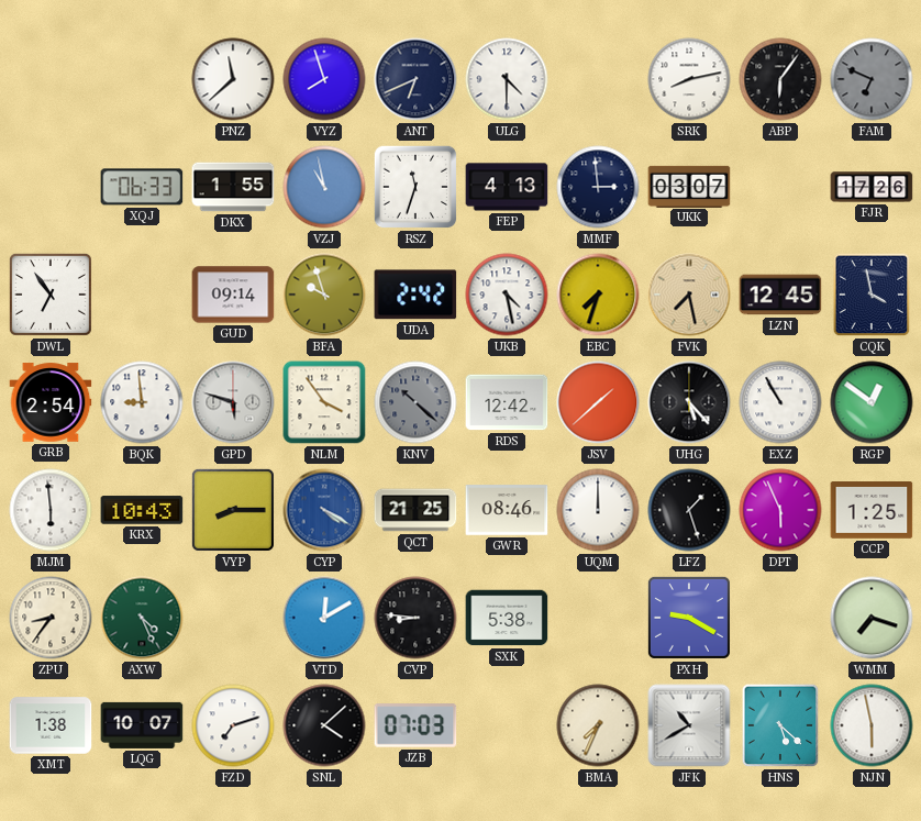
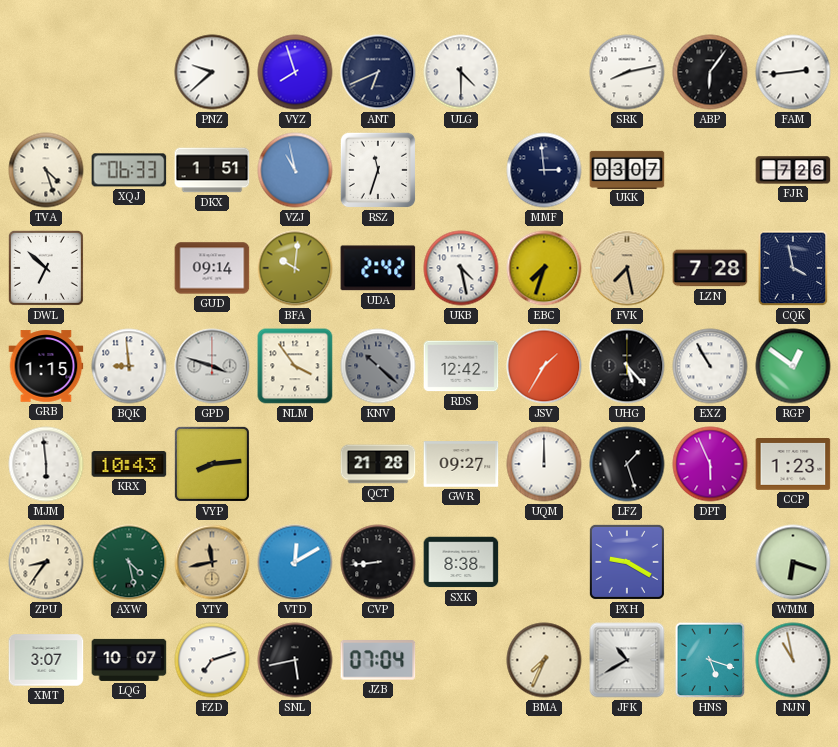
PNZ: 11:38 -> 9:38
FAM: 6:49 -> 2:44
FAM dial: grey -> white
TVA: none -> 4:27
DKX: 1:55 -> 1:51
FEP: 4:13 -> none
FJR: 17:26 -> 7:26
DWL: 6:54 -> 6:52
BFA: 9:57 -> 10:01
LZN: 12:45 -> 7:28
GRB: 2:54 -> 1:15
GPD: 5:48 -> 3:48
JSV: 1:38 -> 1:35
VYP: 8:15 -> 8:14
CYP: 4:20 -> none
QCT: 21:25 -> 21:28
GWR: 08:46 -> 09:27
CCP: 1:25 -> 1:23
AXW: 4:26 -> 4:28
YTY: none -> 11:43
CVP: 8:46 -> 8:44
SXK: 5:38 -> 8:38
WMM: 7:18 -> 6:18
XMT: 1:38 -> 3:07
SNL: 4:08 -> 5:43
JZB: 07:03 -> 07:04
HNS: 5:22 -> 5:18
NJN: 5:58 -> 10:58
